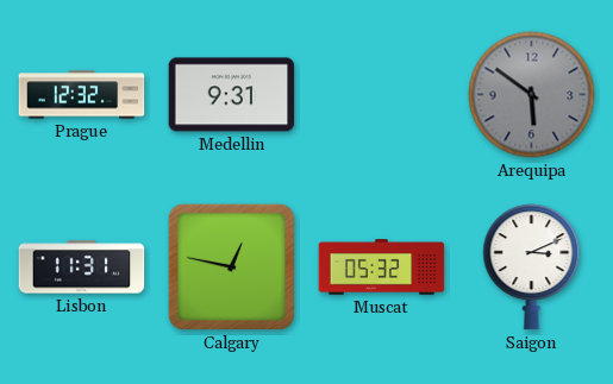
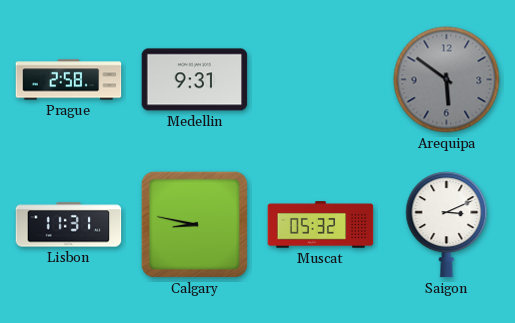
Prague: 12:32 -> 2:58
Calgary: 12:47 -> 8:47
